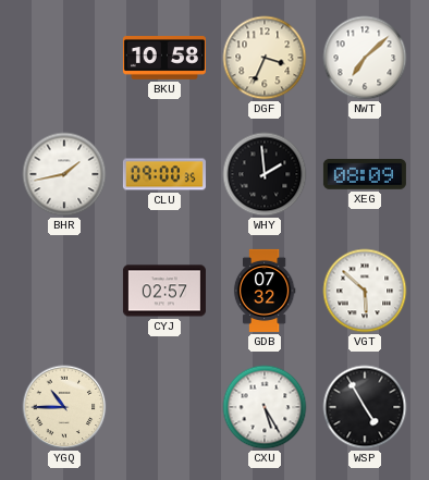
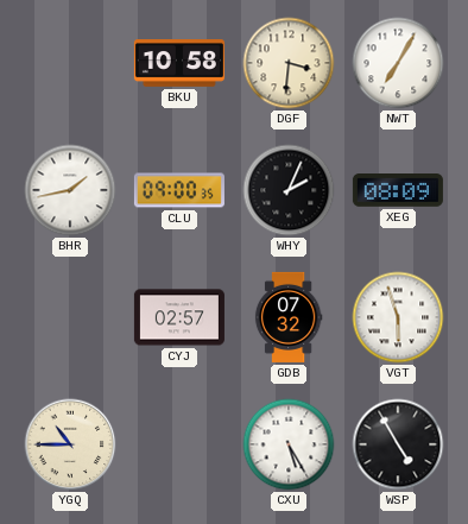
DGF: 3:34 -> 3:31
NWT: 7:08 -> 7:05
WHY: 1:59 -> 2:04
VGT: 5:52 -> 5:57
